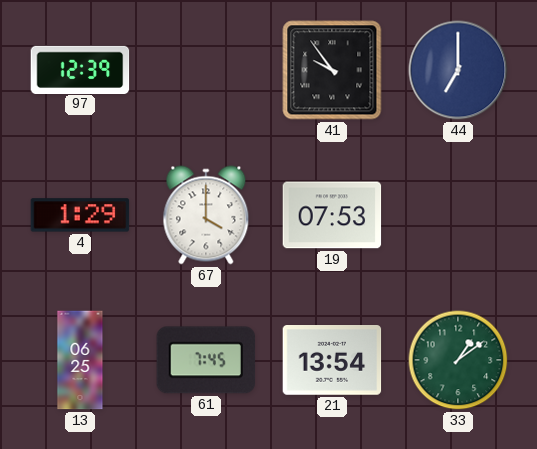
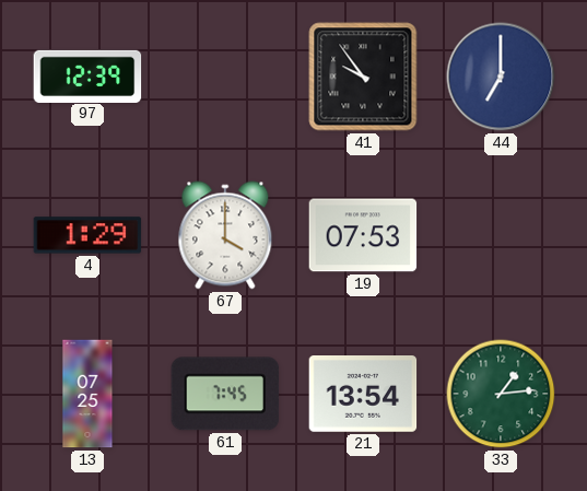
13: 06:25 -> 07:25
33: 1:09 -> 1:14
